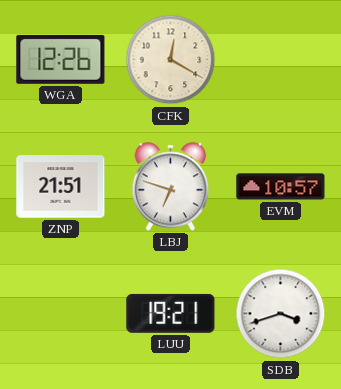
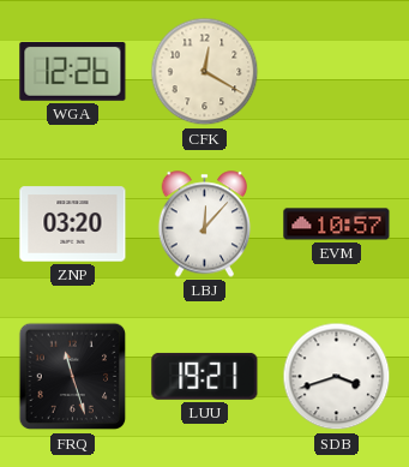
ZNP: 21:51 -> 03:20
LBJ: 6:48 -> 12:07
FRQ: none -> 11:27
